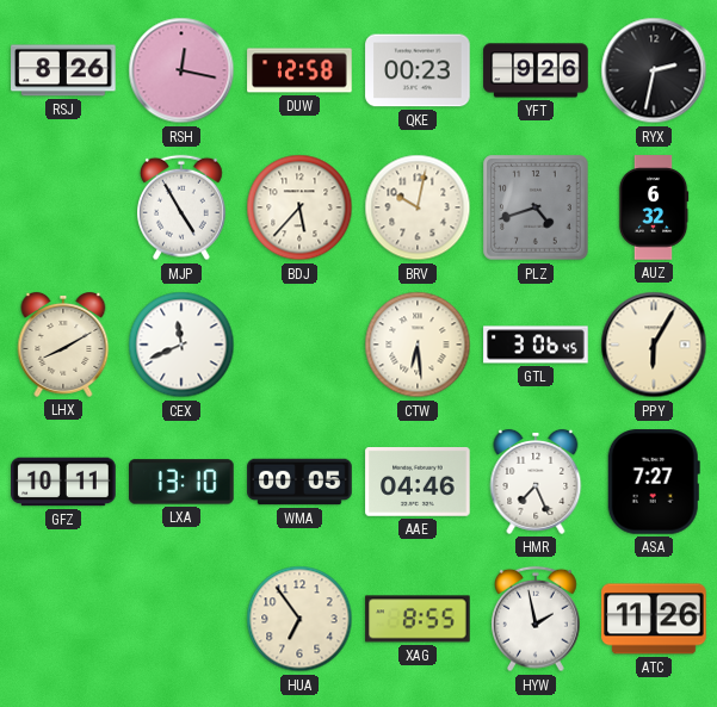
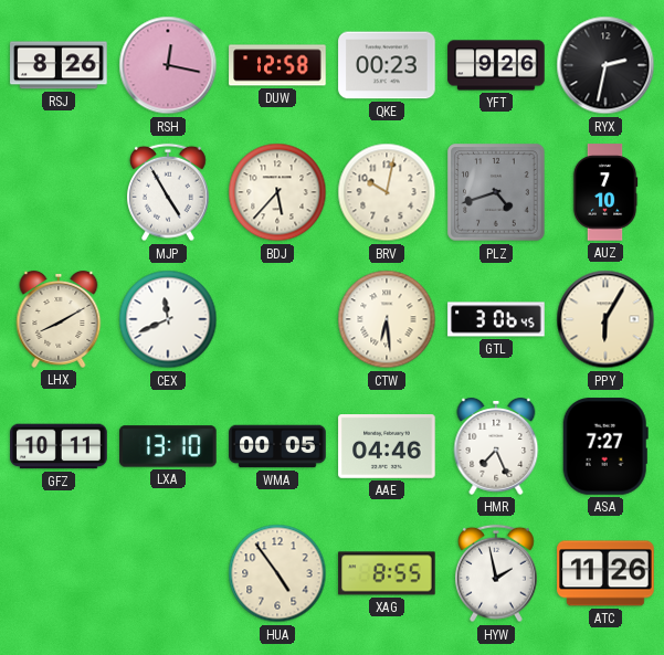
AUZ: 6:32 -> 7:10
HUA: 6:54 -> 4:54
